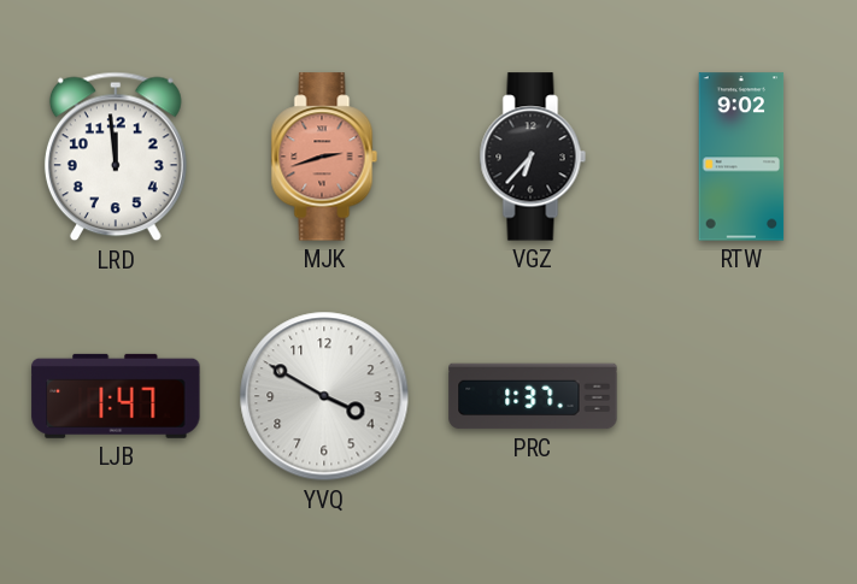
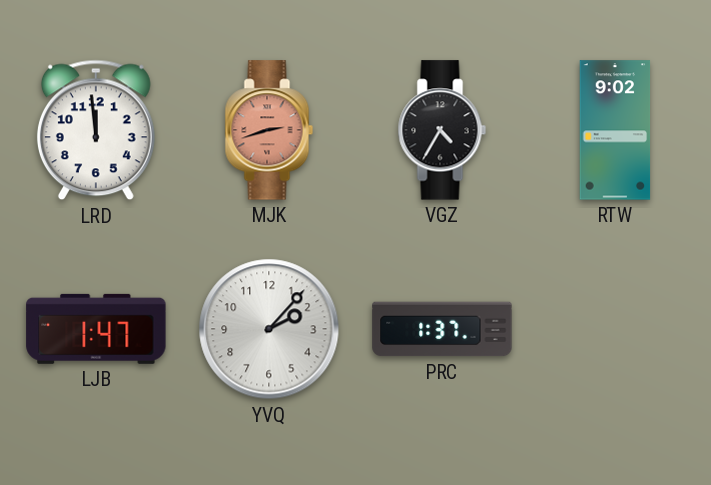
VGZ: 6:37 -> 4:35
YVQ: 3:50 -> 2:07
